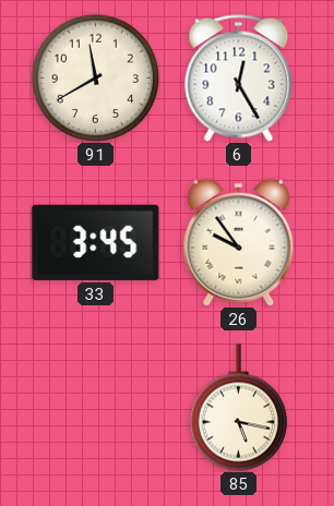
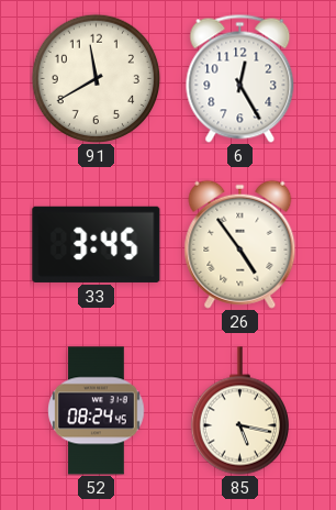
26: 9:54 -> 4:54
52: none -> 08:24
